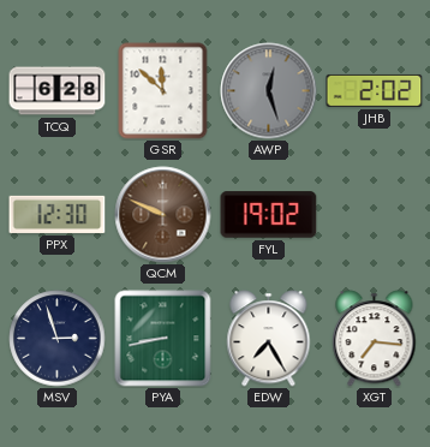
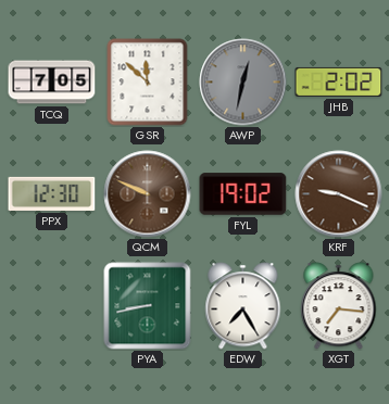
TCQ: 6:28 -> 7:05
AWP: 12:27 -> 12:32
KRF: none -> 9:19
MSV: 2:57 -> none
